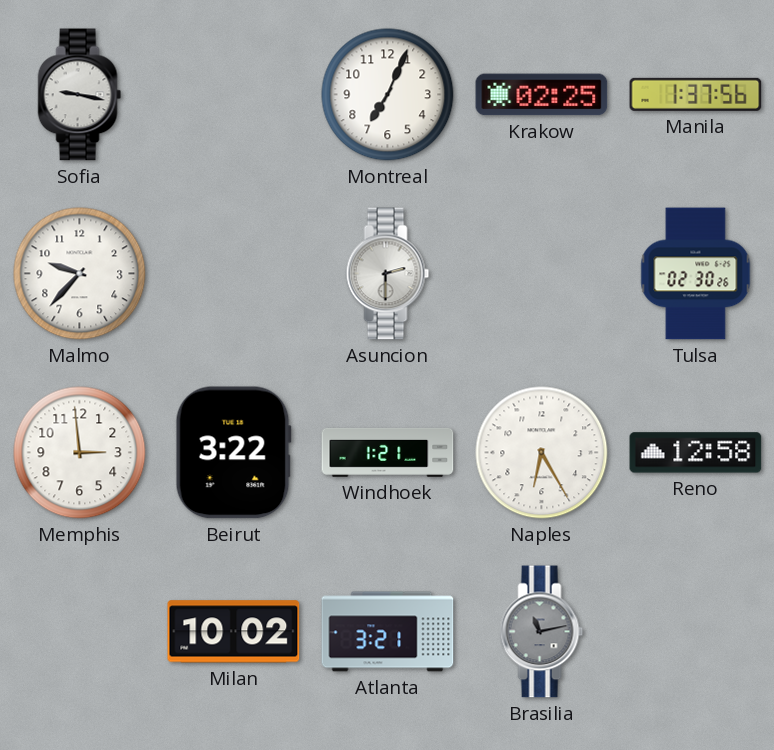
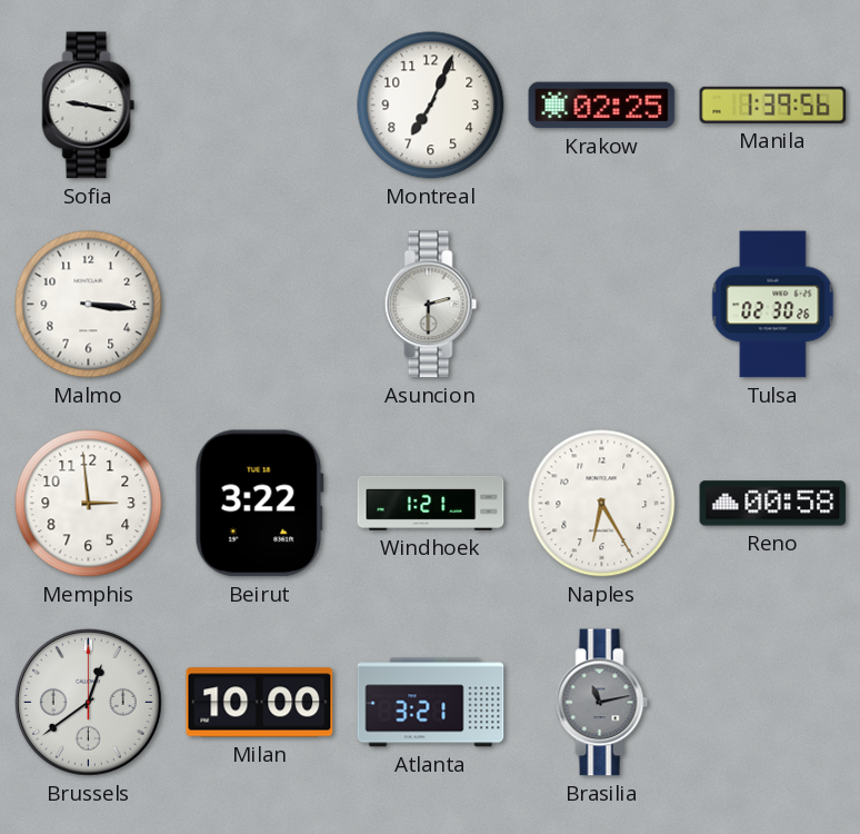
Manila: 1:37 -> 1:39
Malmo: 9:37 -> 3:16
Reno: 12:58 -> 00:58
Brussels: none -> 12:39
Milan: 10:02 -> 10:00
